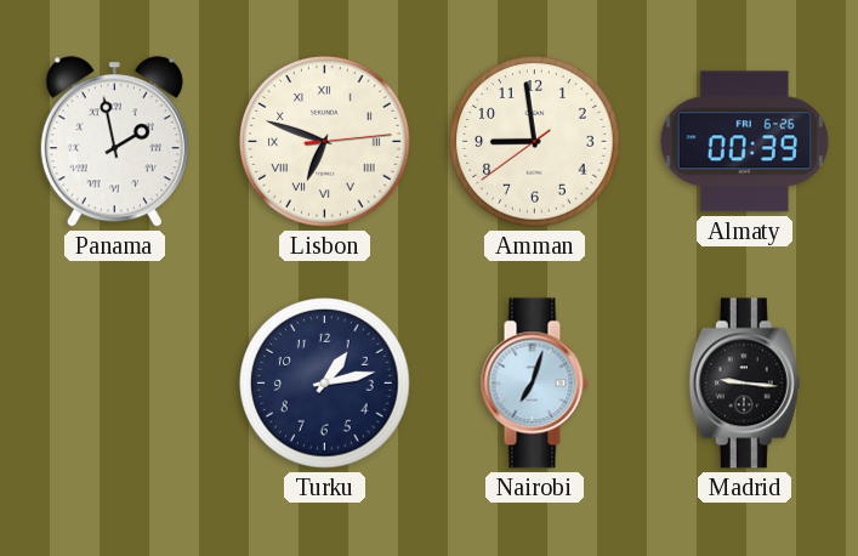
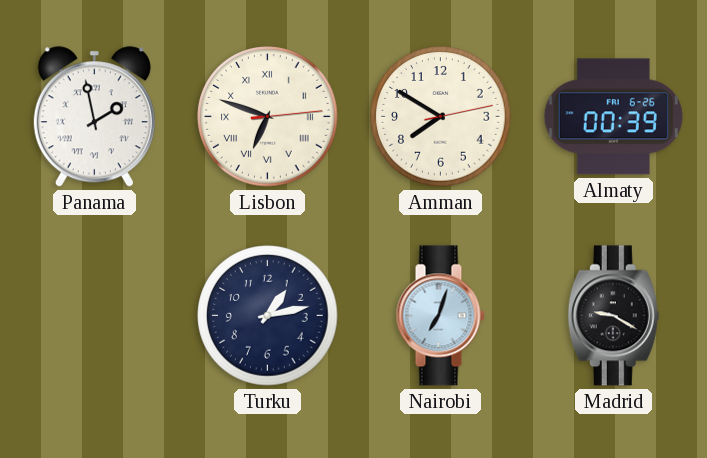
Amman: 8:58 -> 7:50
Madrid: 9:16 -> 9:20
